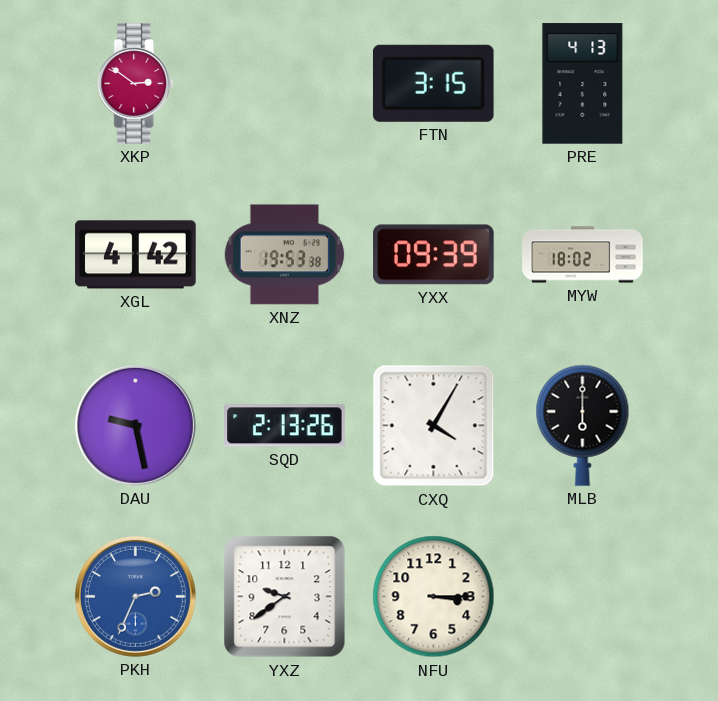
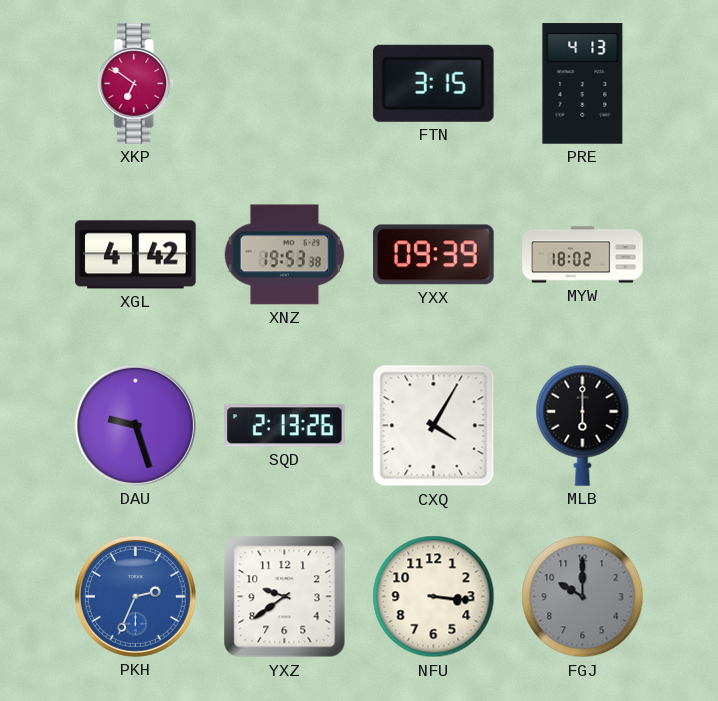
XKP: 2:51 -> 6:51
DAU: 9:28 -> 9:27
NFU: 3:15 -> 3:16
FGJ: none -> 10:00
